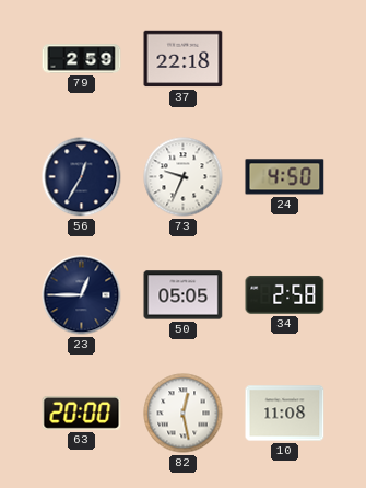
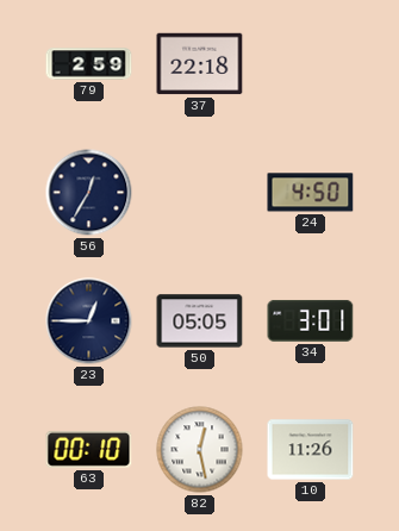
73: 9:34 -> none
34: 2:58 -> 3:01
63: 20:00 -> 00:10
10: 11:08 -> 11:26
